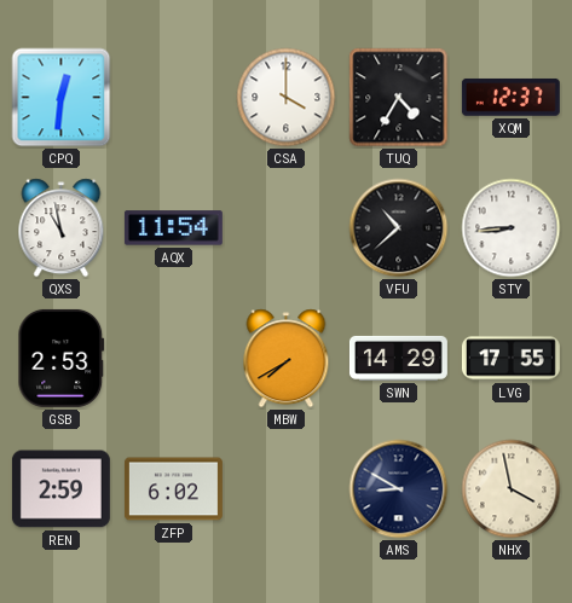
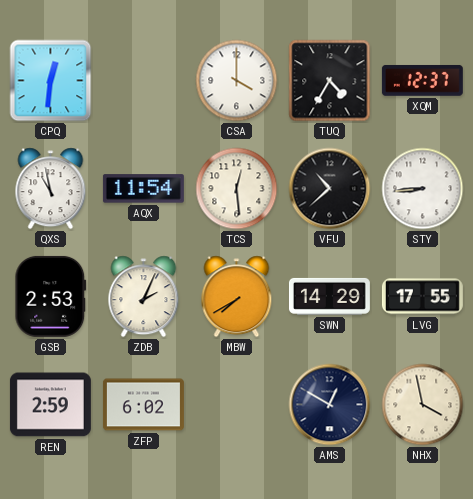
TCS: none -> 12:29
ZDB: none -> 2:04
AMS: 8:50 -> 12:50
